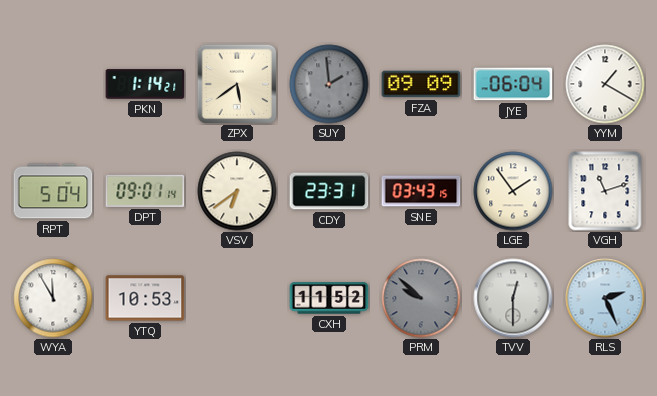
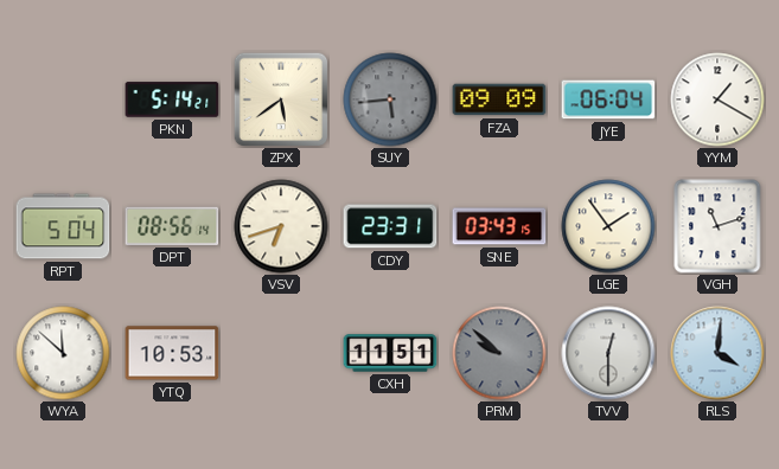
PKN: 1:14 -> 5:14
SUY: 1:59 -> 5:44
DPT: 09:01 -> 08:56
VSV: 6:39 -> 6:42
WYA: 11:55 -> 11:52
CXH: 11:52 -> 11:51
RLS: 2:26 -> 4:01
